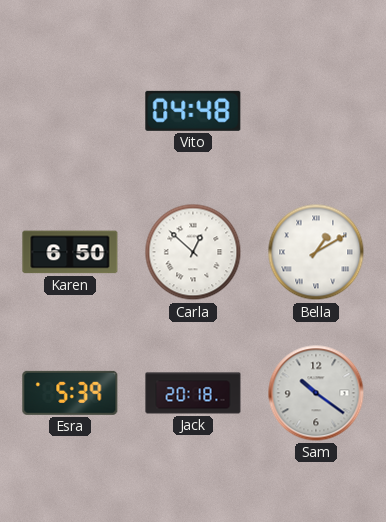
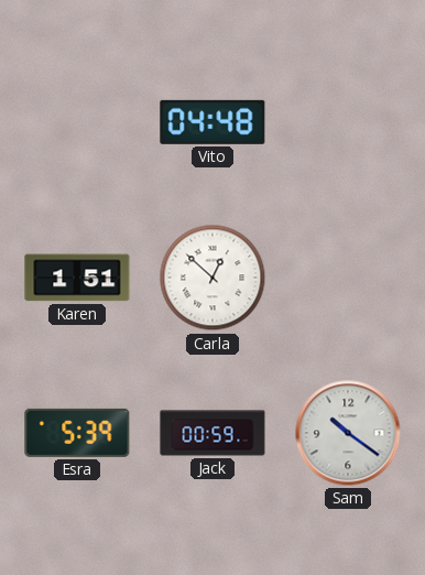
Karen: 6:50 -> 1:51
Bella: 1:10 -> none
Jack: 20:18 -> 00:59
